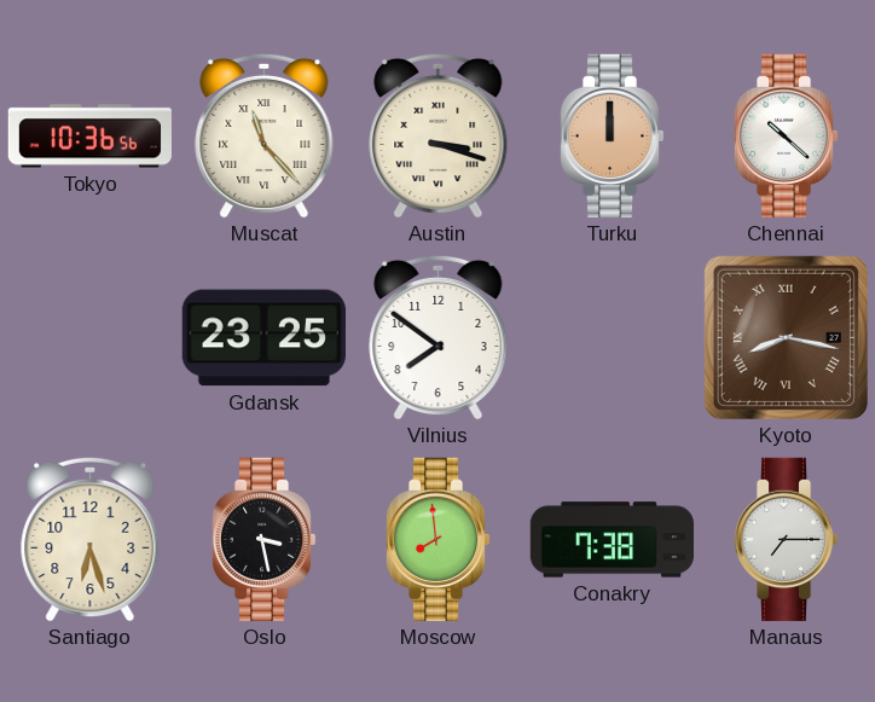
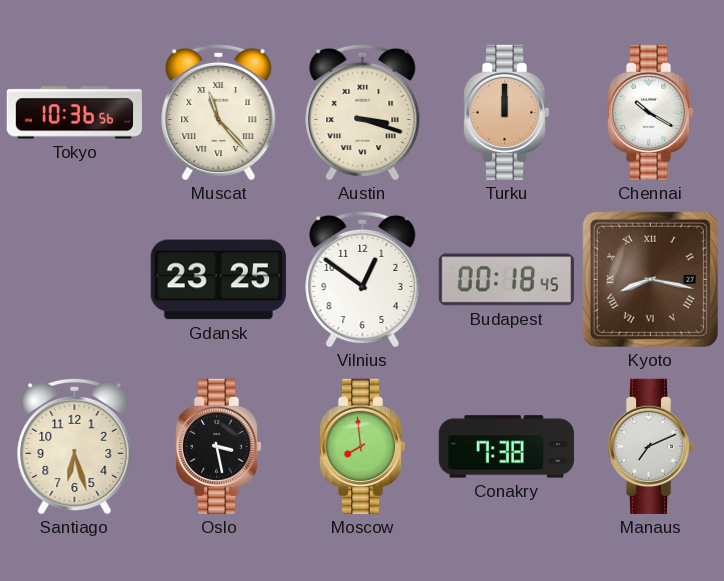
Chennai: 10:22 -> 10:20
Vilnius: 7:51 -> 12:51
Budapest: none -> 00:18
Manaus: 7:15 -> 7:11
